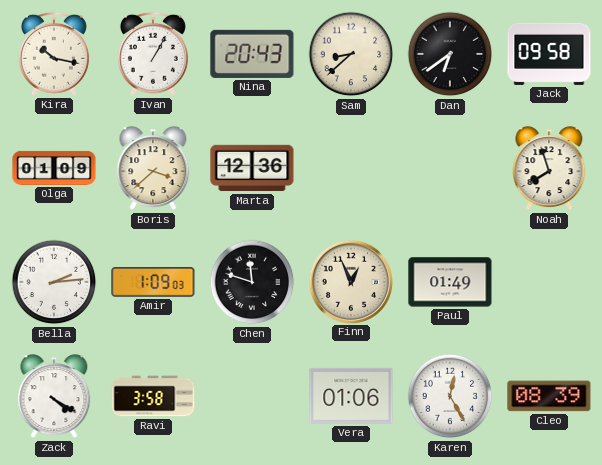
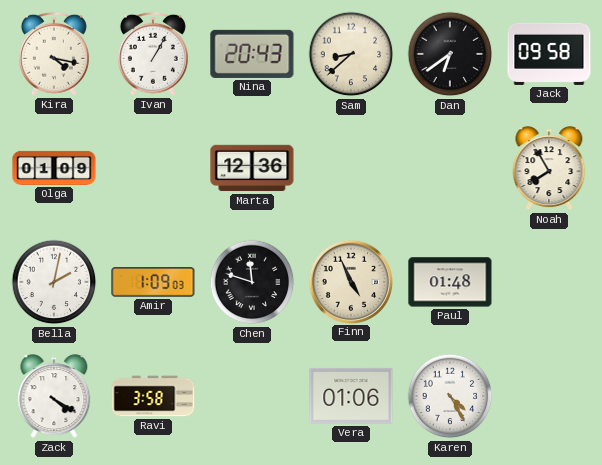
Kira: 10:17 -> 4:17
Boris: 3:38 -> none
Noah: 7:57 -> 7:55
Bella: 2:14 -> 2:02
Finn: 12:56 -> 4:56
Paul: 01:49 -> 01:48
Karen: 12:25 -> 4:25
Cleo: 08:39 -> none
